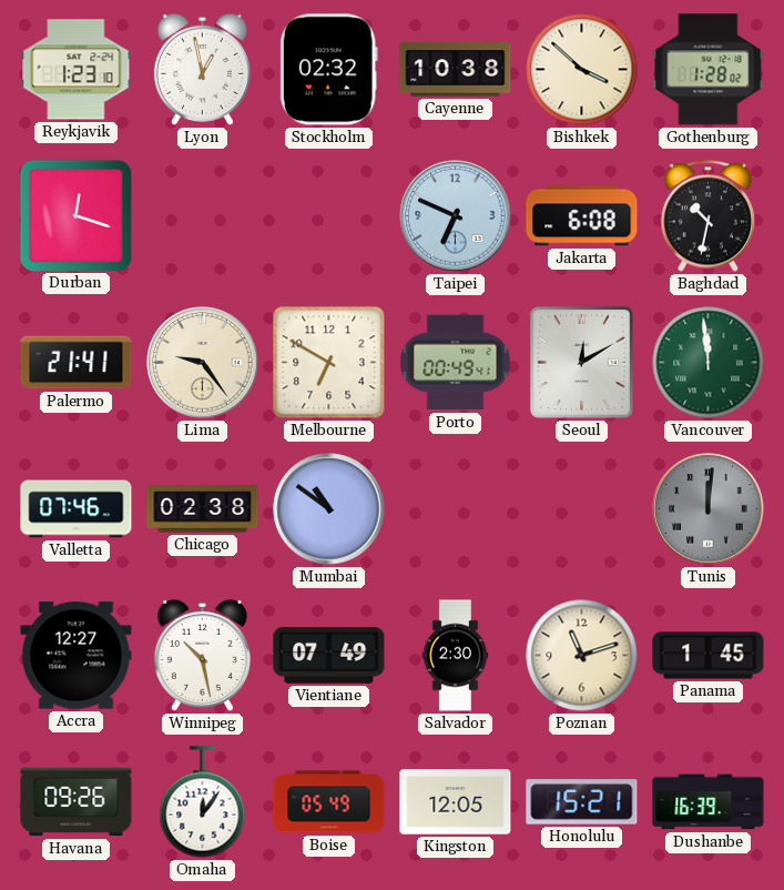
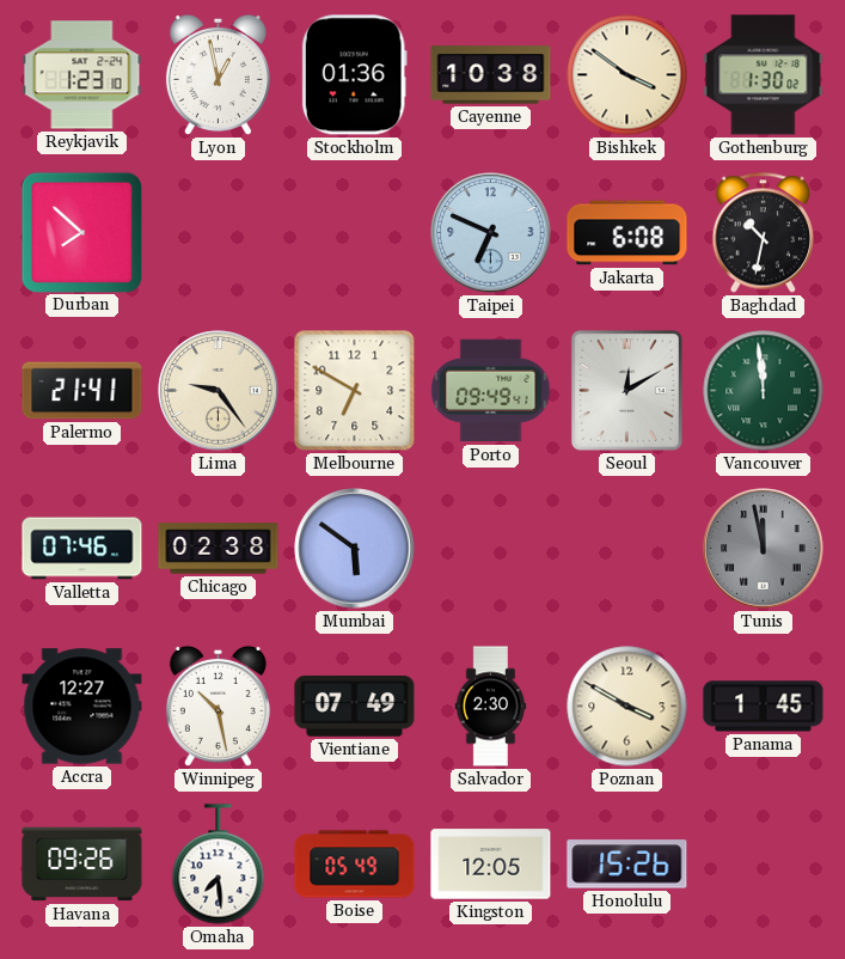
Stockholm: 02:32 -> 01:36
Bishkek: 3:52 -> 3:51
Gothenburg: 1:28 -> 1:30
Durban: 12:18 -> 7:52
Porto: 00:49 -> 09:49
Mumbai: 10:51 -> 5:51
Tunis: 12:01 -> 11:58
Poznan: 11:12 -> 3:50
Omaha: 12:06 -> 7:29
Honolulu: 15:21 -> 15:26
Dushanbe: 16:39 -> none
